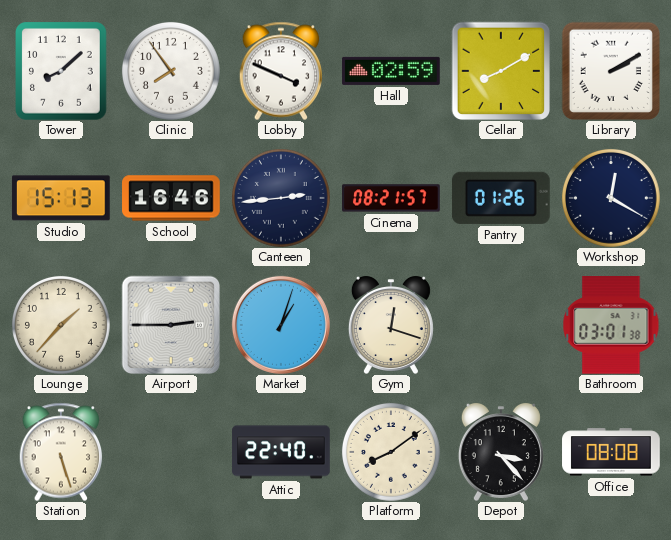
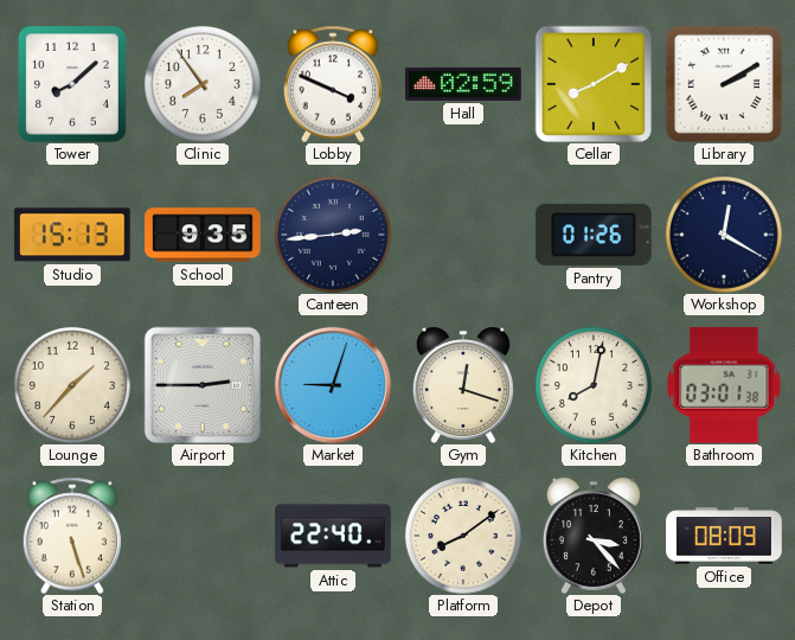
School: 16:46 -> 9:35
Cinema: 08:21 -> none
Market: 1:03 -> 9:03
Kitchen: none -> 8:02
Office: 08:08 -> 08:09
